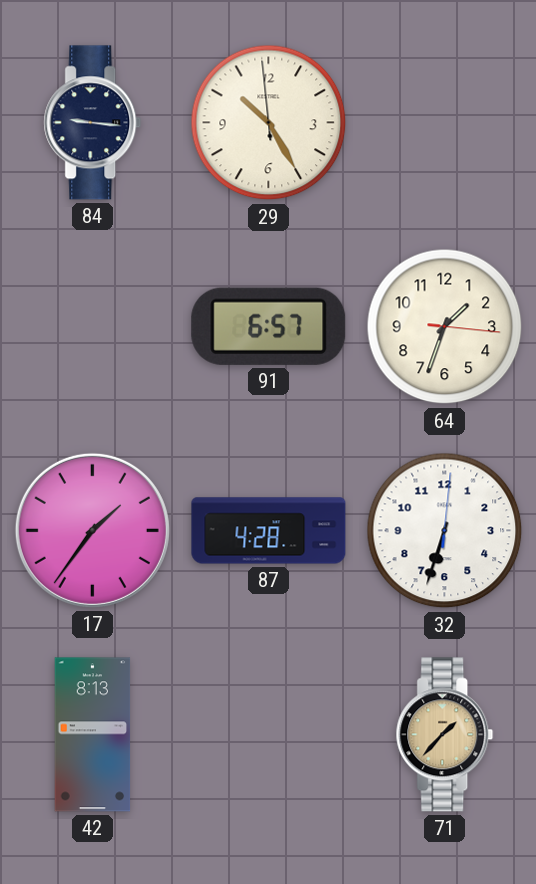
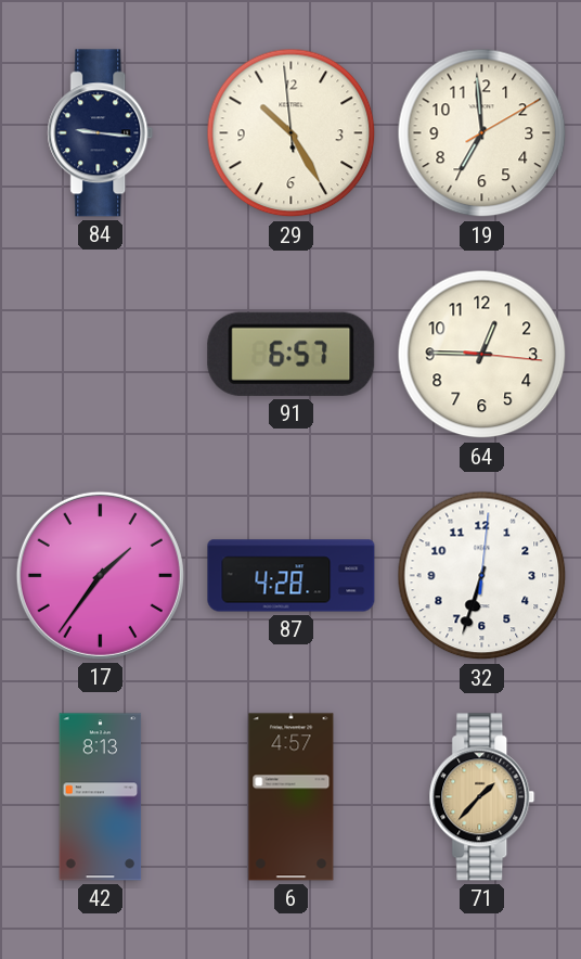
19: none -> 6:59
64: 1:33 -> 12:45
6: none -> 4:57
